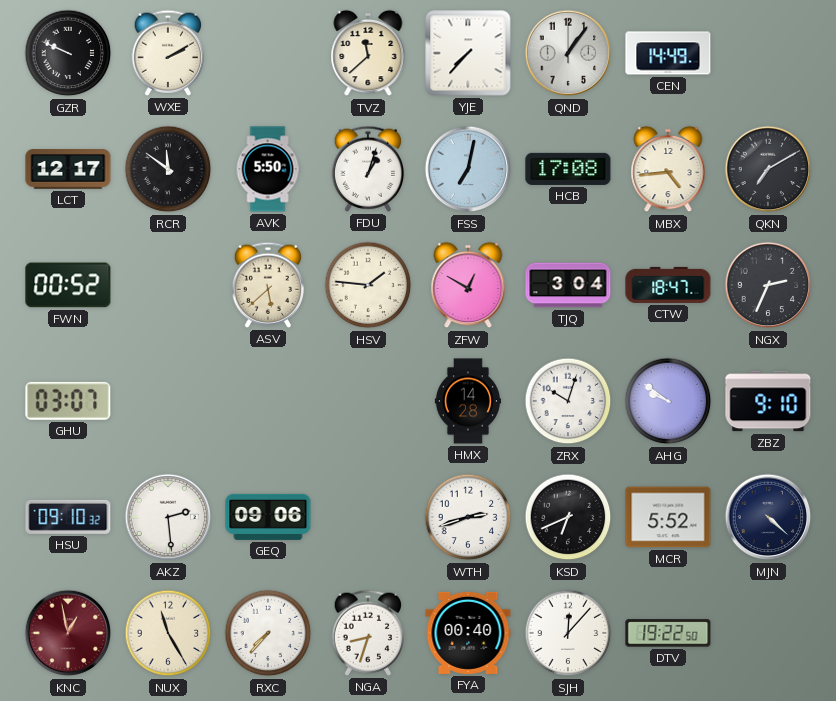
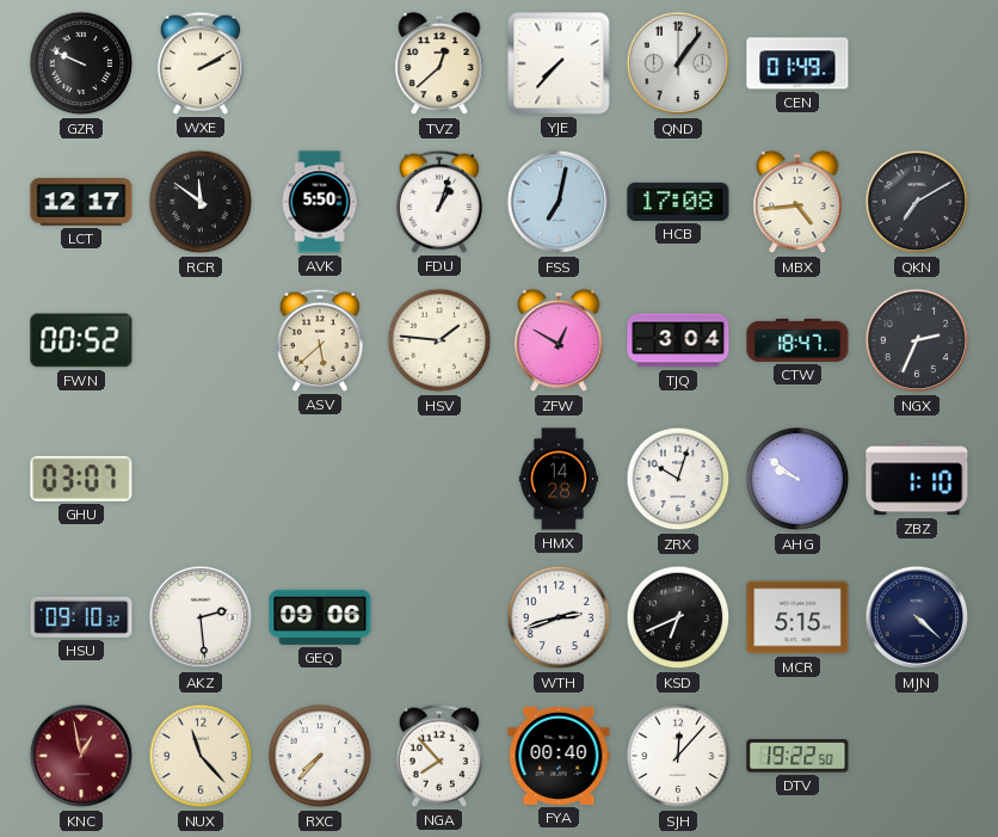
TVZ: 11:38 -> 12:38
CEN: 14:49 -> 01:49
ZBZ: 9:10 -> 1:10
MCR: 5:52 -> 5:15
NUX: 11:25 -> 11:23
NGA: 8:33 -> 7:53
